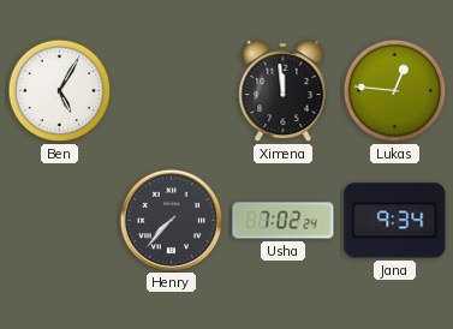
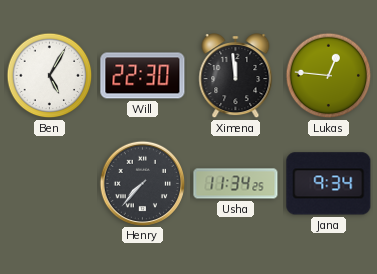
Will: none -> 22:30
Usha: 7:02 -> 11:34
